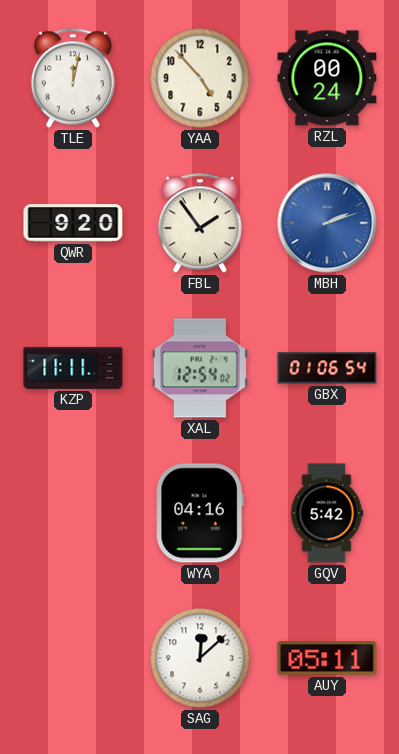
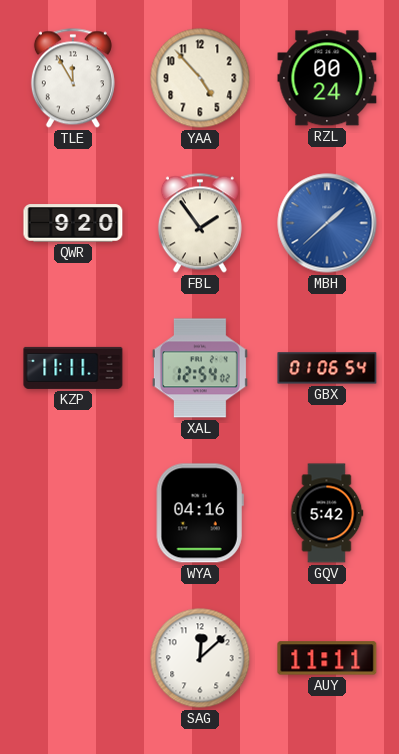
TLE: 12:02 -> 11:55
MBH: 2:12 -> 1:38
AUY: 05:11 -> 11:11
